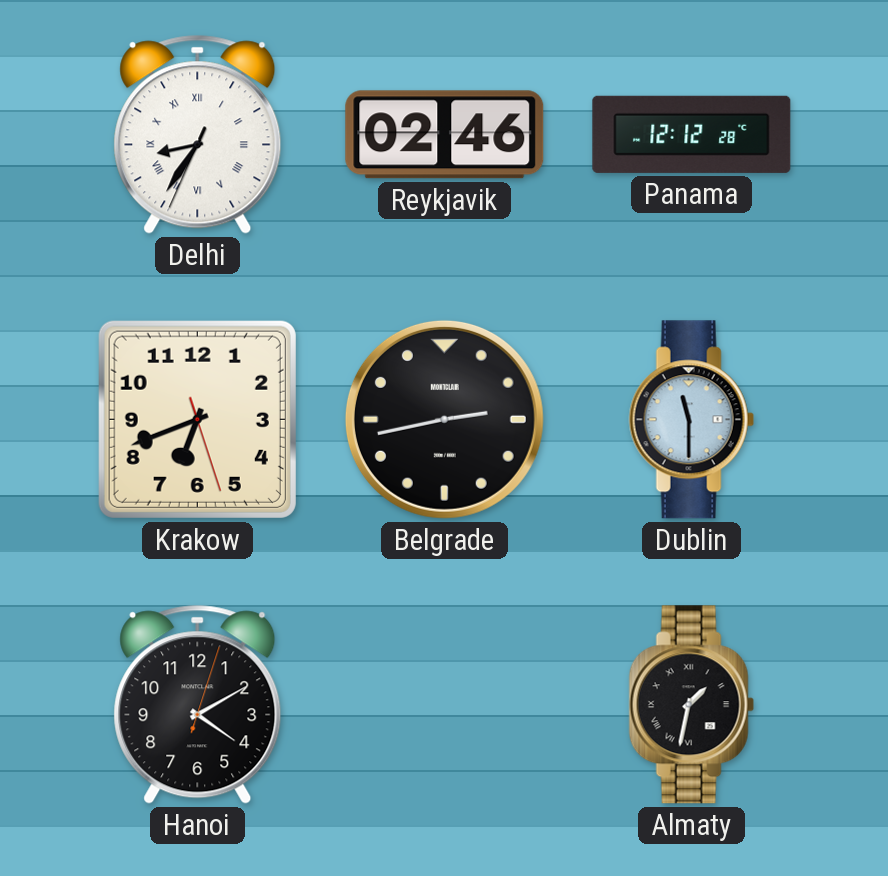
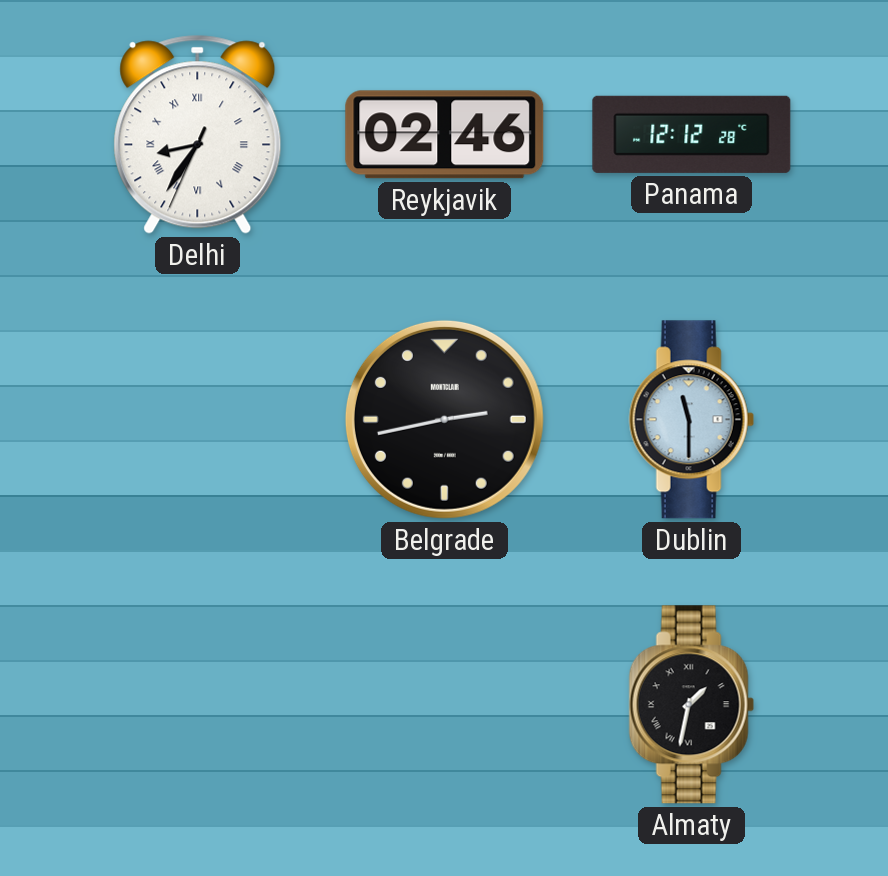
Krakow: 6:41 -> none
Hanoi: 4:10 -> none
